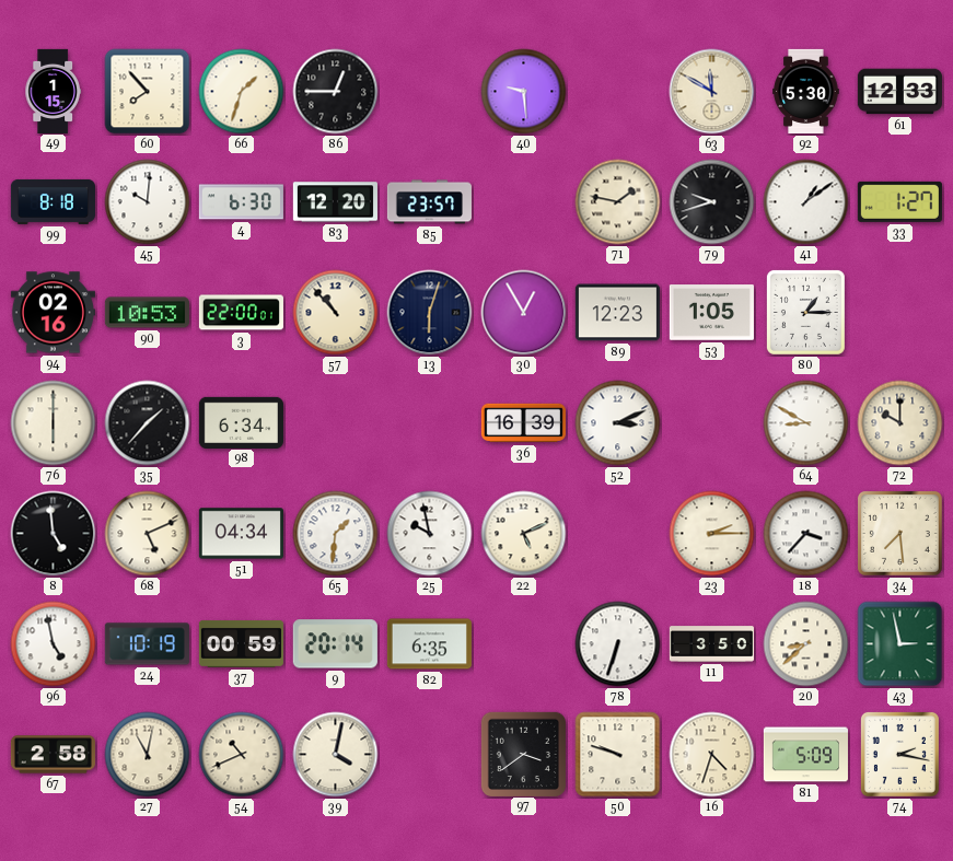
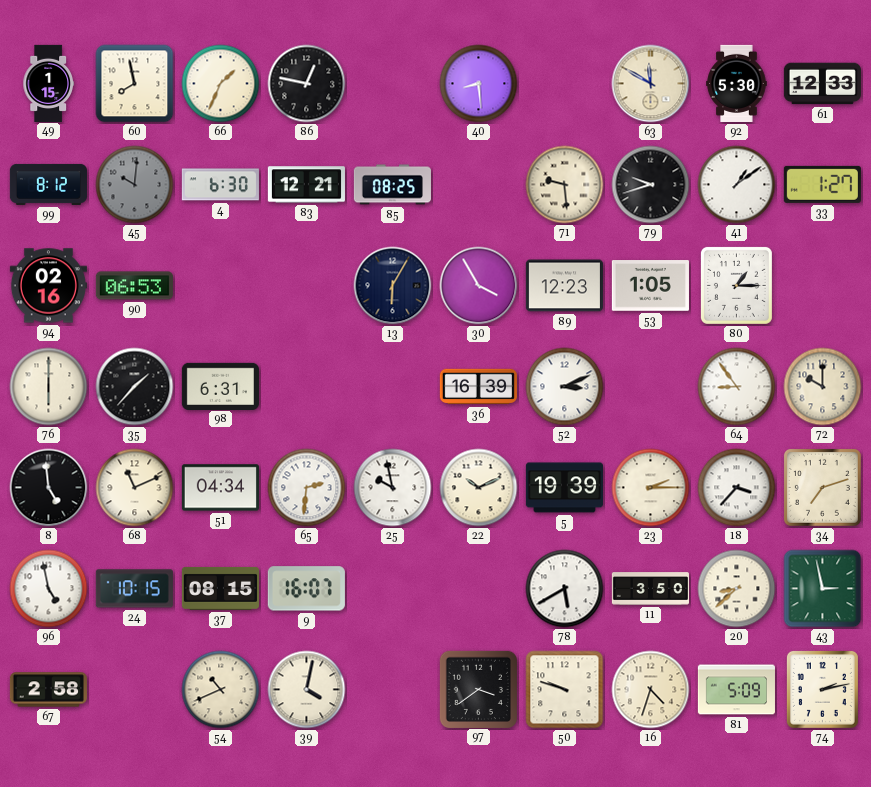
60: 7:53 -> 7:58
66: 1:33 -> 1:34
86: 12:45 -> 12:47
40: 9:29 -> 8:29
99: 8:18 -> 8:12
45 dial: white -> grey
83: 12:20 -> 12:21
85: 23:57 -> 08:25
71: 1:47 -> 9:29
90: 10:53 -> 06:53
3: 22:00 -> none
57: 10:53 -> none
13: 6:03 -> 6:05
30: 12:55 -> 3:55
98: 6:34 -> 6:31
64: 8:50 -> 8:54
68: 5:11 -> 11:11
65: 1:31 -> 2:31
22: 5:11 -> 10:11
5: none -> 19:39
34: 7:29 -> 7:12
24: 10:19 -> 10:15
37: 00:59 -> 08:15
9: 20:14 -> 16:07
82: 6:35 -> none
78: 6:33 -> 5:40
27: 11:02 -> none
74: 2:17 -> 2:13
